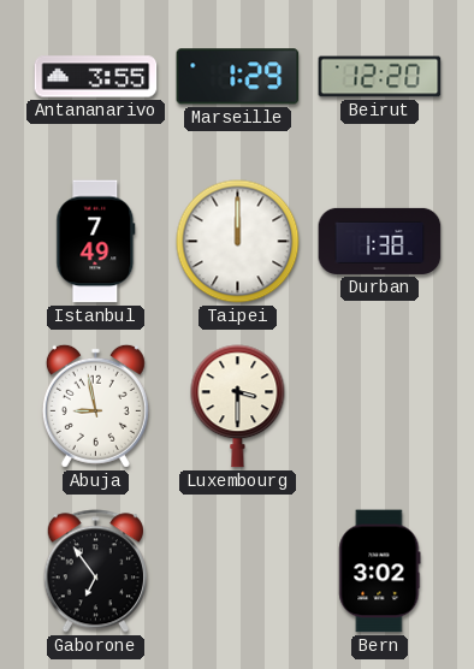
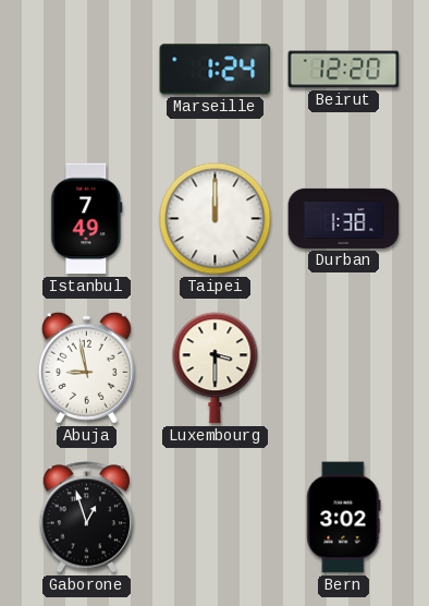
Antananarivo: 3:55 -> none
Marseille: 1:29 -> 1:24
Gaborone: 6:54 -> 12:57
